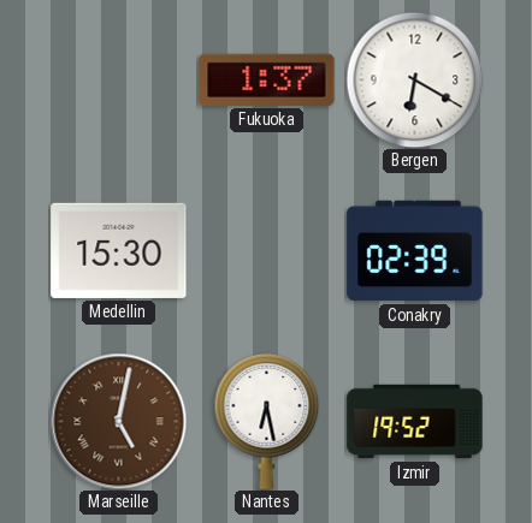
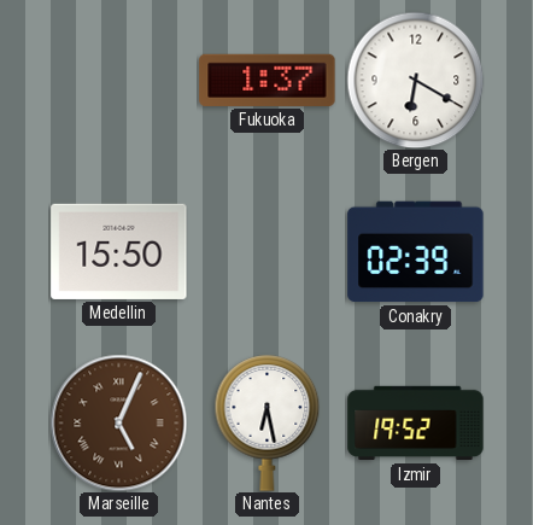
Medellin: 15:30 -> 15:50
Marseille: 5:02 -> 5:04
